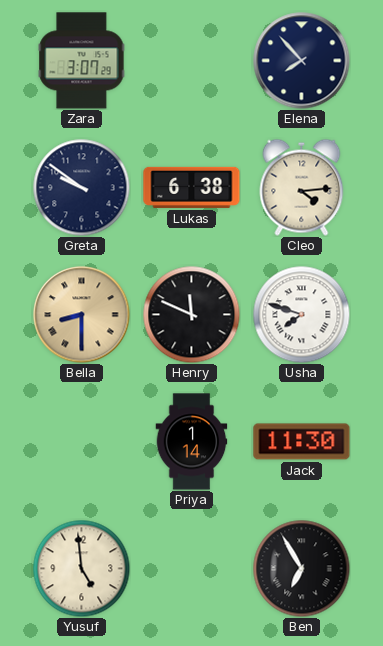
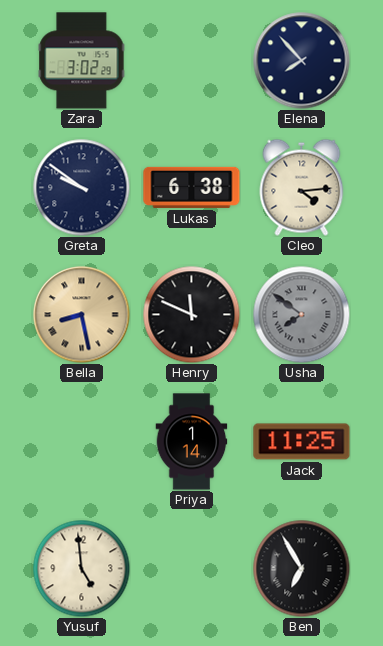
Zara: 3:07 -> 3:02
Bella: 8:30 -> 8:28
Usha: 7:48 -> 7:51
Usha dial: white -> grey
Jack: 11:30 -> 11:25
